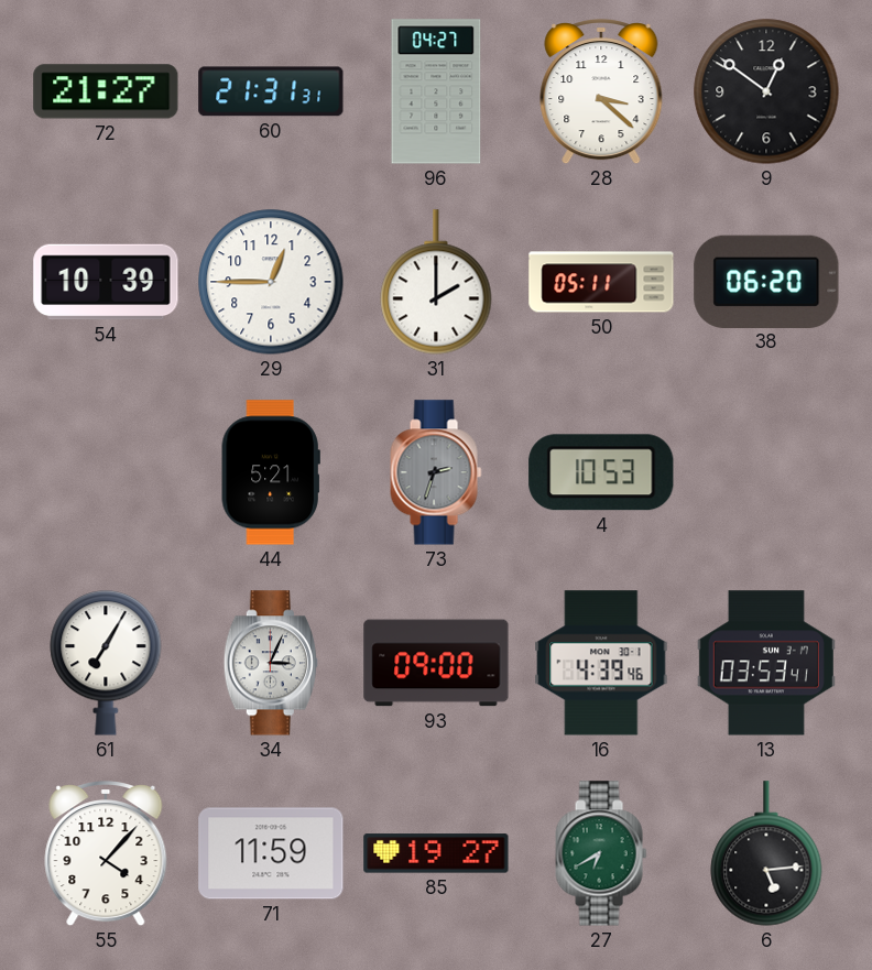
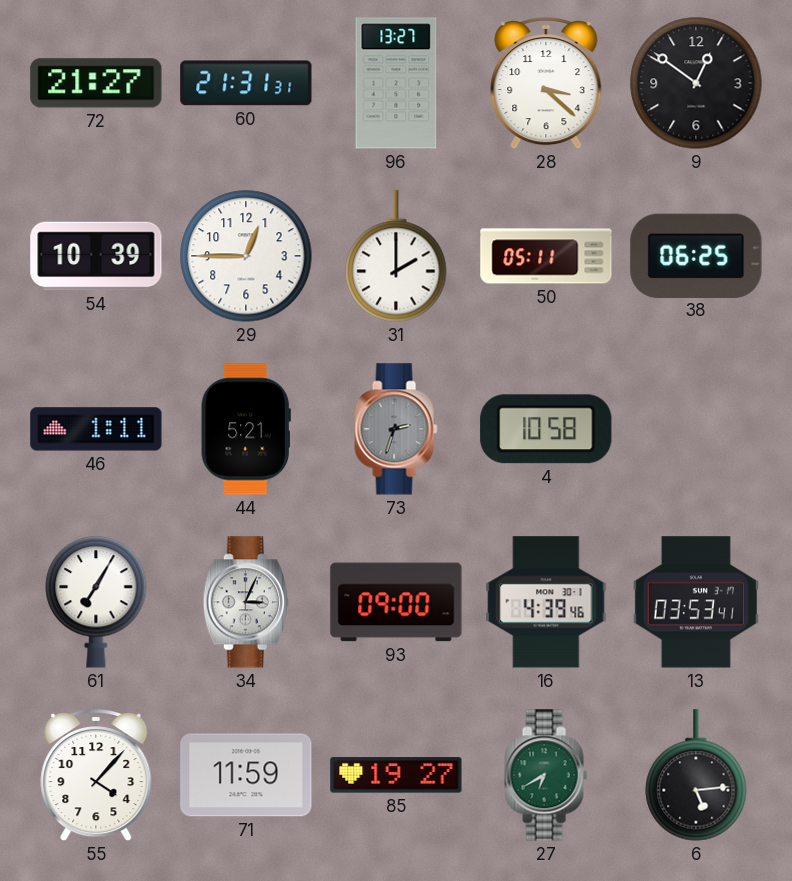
96: 04:27 -> 13:27
38: 06:20 -> 06:25
46: none -> 1:11
4: 10:53 -> 10:58
